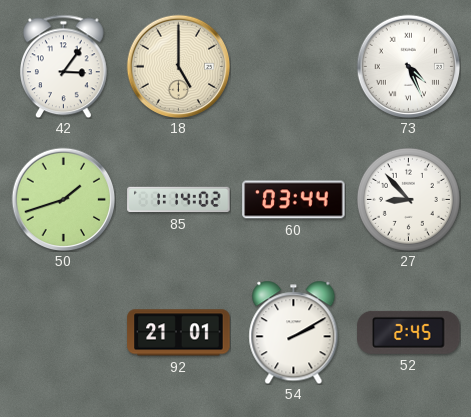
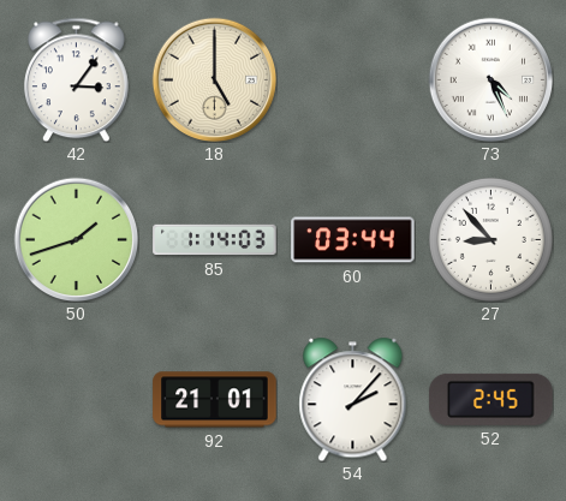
85: 1:14:02 -> 1:14:03
54: 2:10 -> 2:07
